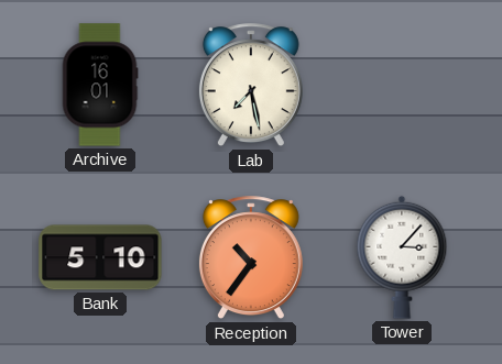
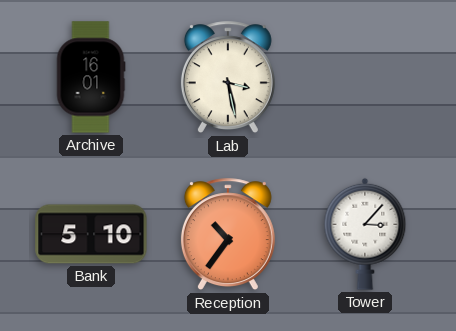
Lab: 7:28 -> 3:28
